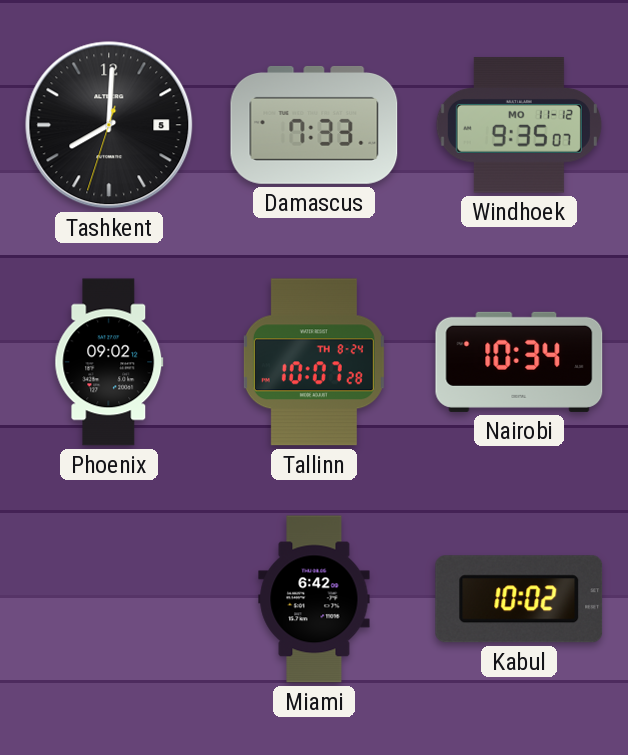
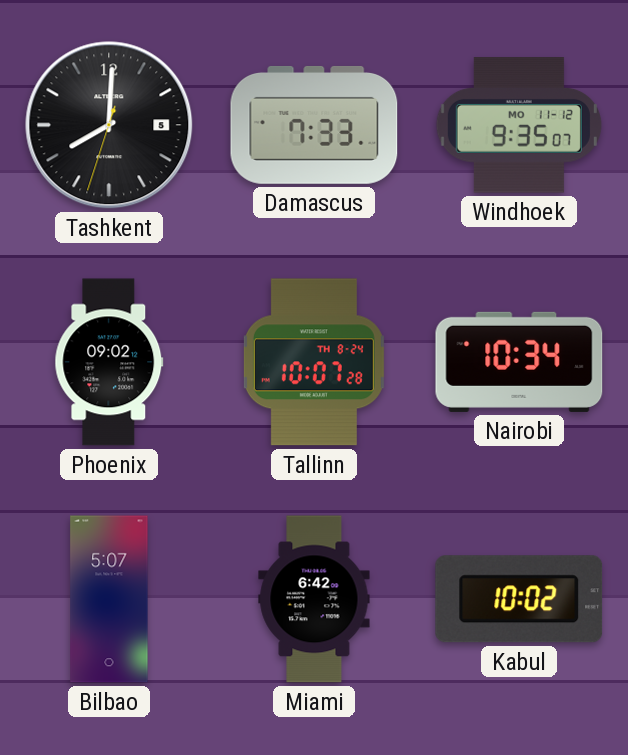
Bilbao: none -> 5:07
